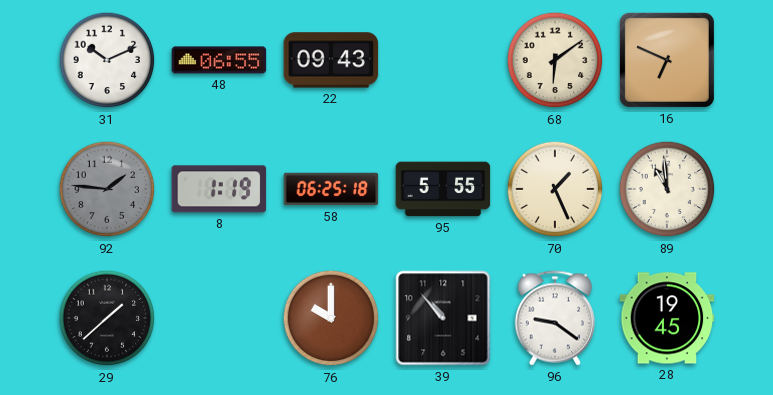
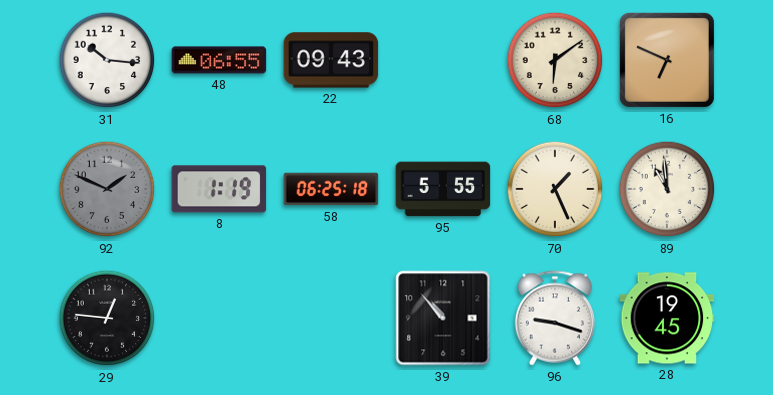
31: 10:11 -> 10:16
92: 1:46 -> 1:49
29: 1:38 -> 12:46
76: 10:00 -> none
96: 9:21 -> 9:18
